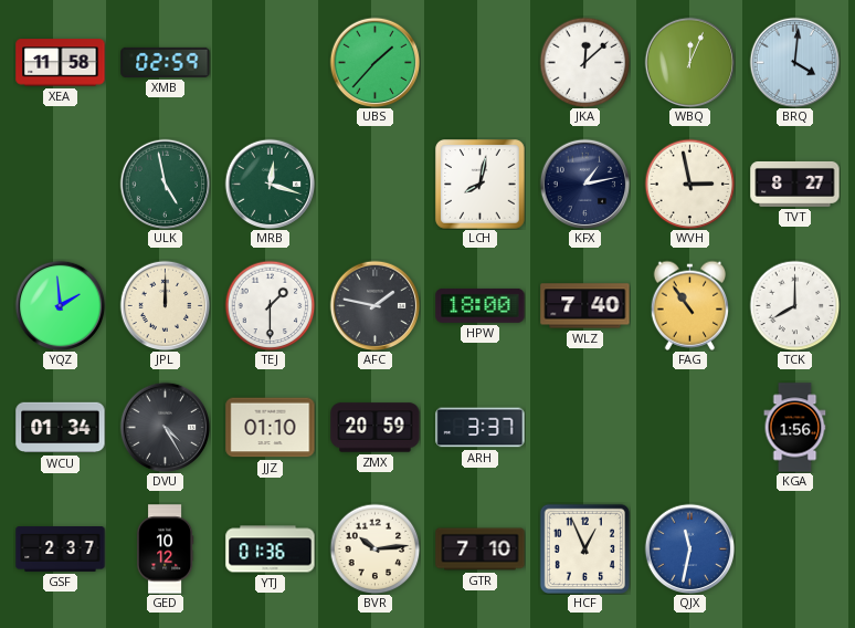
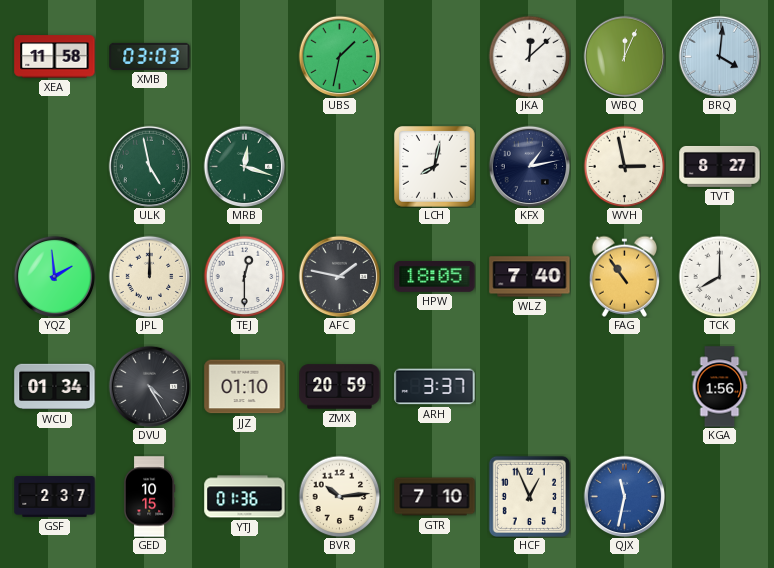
XMB: 02:59 -> 03:03
UBS: 1:37 -> 1:32
TEJ: 1:30 -> 12:30
HPW: 18:00 -> 18:05
GED: 10:12 -> 10:15
